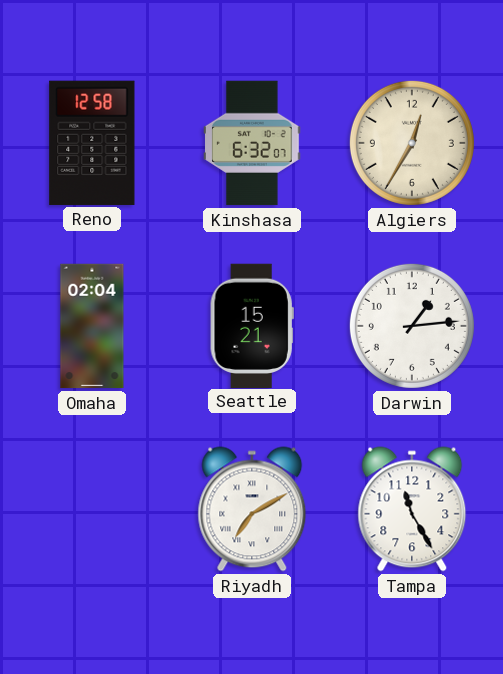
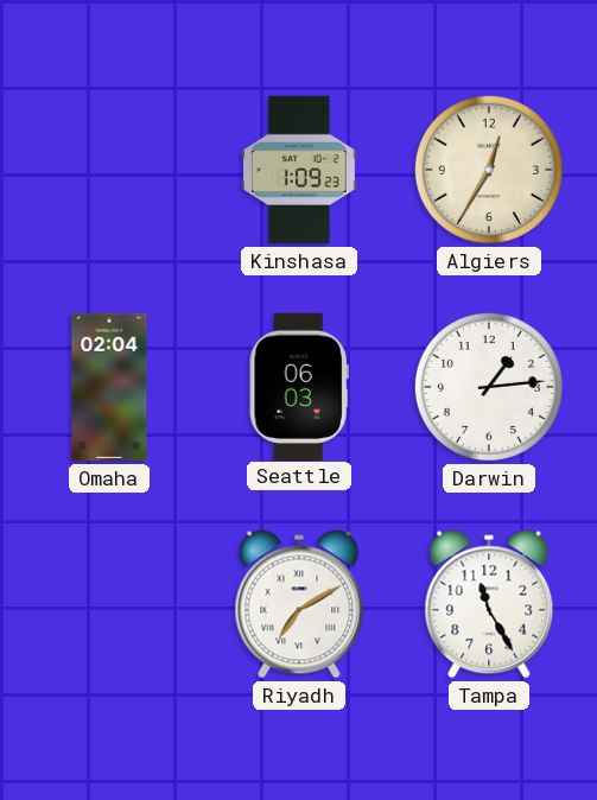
Reno: 12:58 -> none
Kinshasa: 6:32 -> 1:09
Seattle: 15:21 -> 06:03
